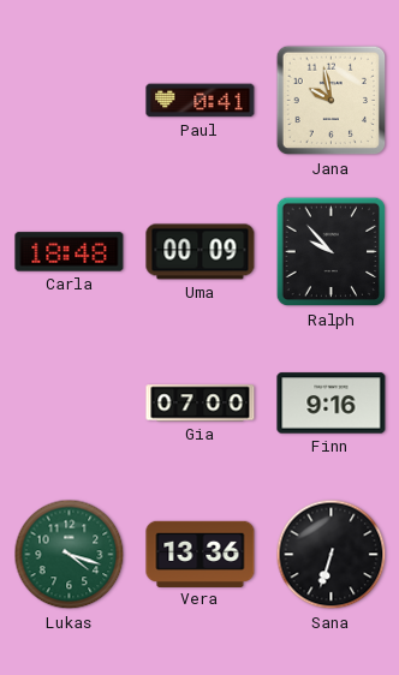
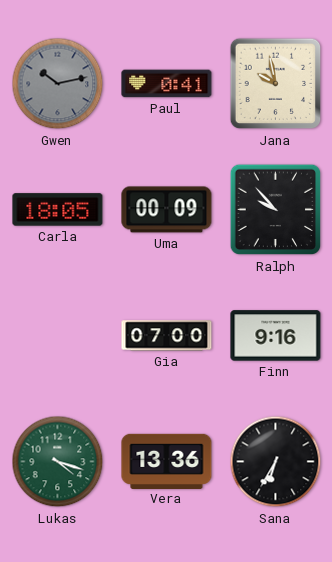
Gwen: none -> 10:13
Carla: 18:48 -> 18:05
Sana: 6:33 -> 6:35
